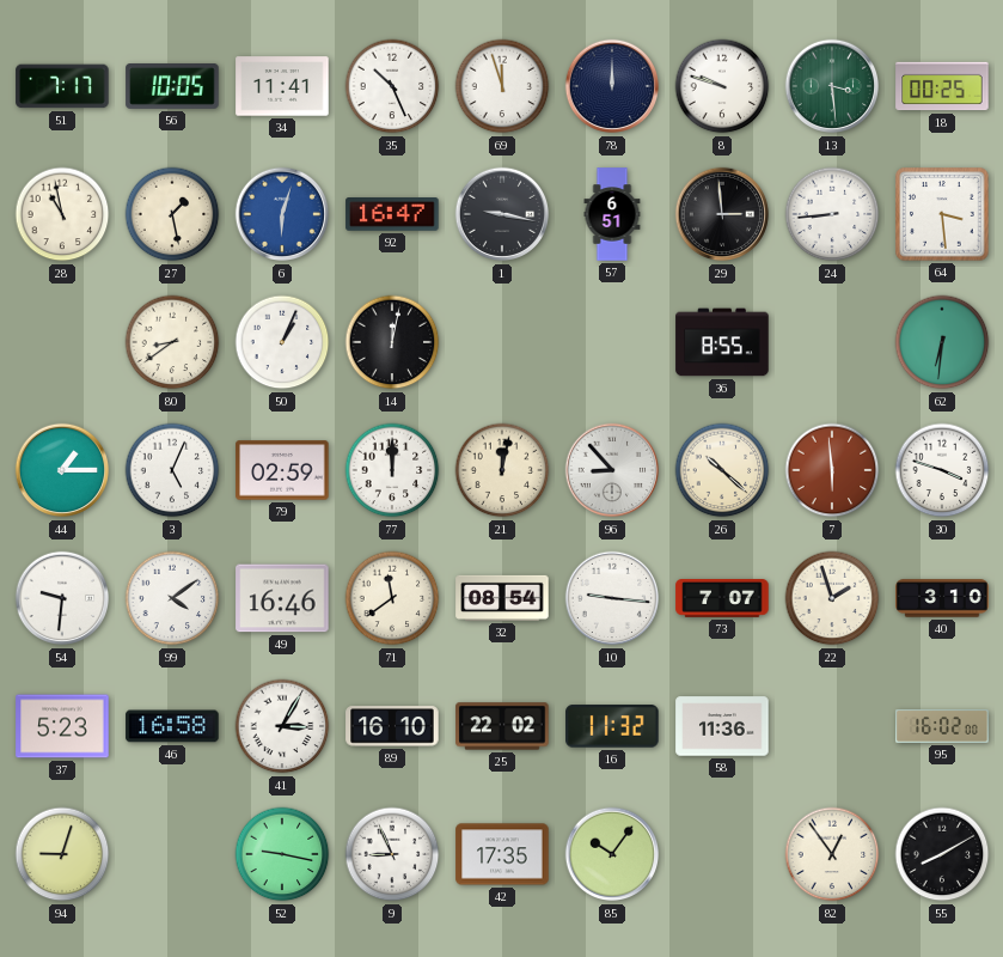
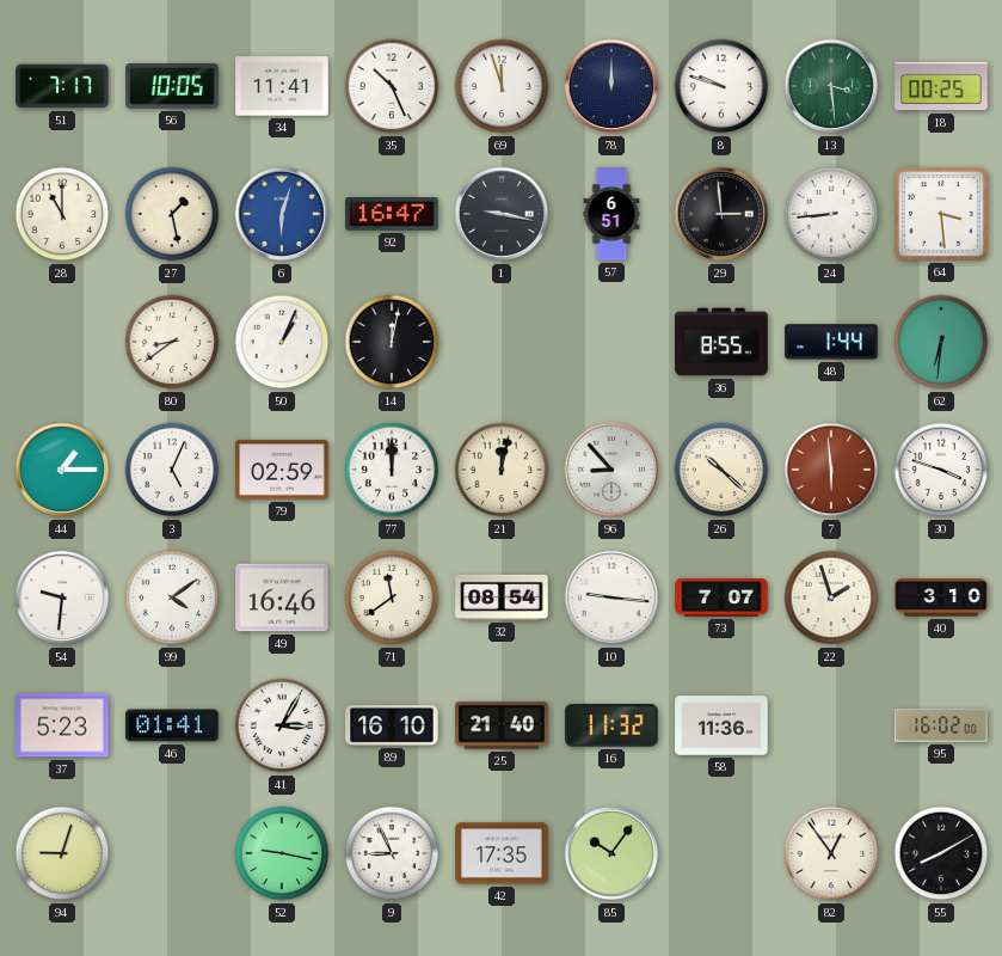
28: 10:58 -> 11:00
48: none -> 1:44
46: 16:58 -> 01:41
25: 22:02 -> 21:40
